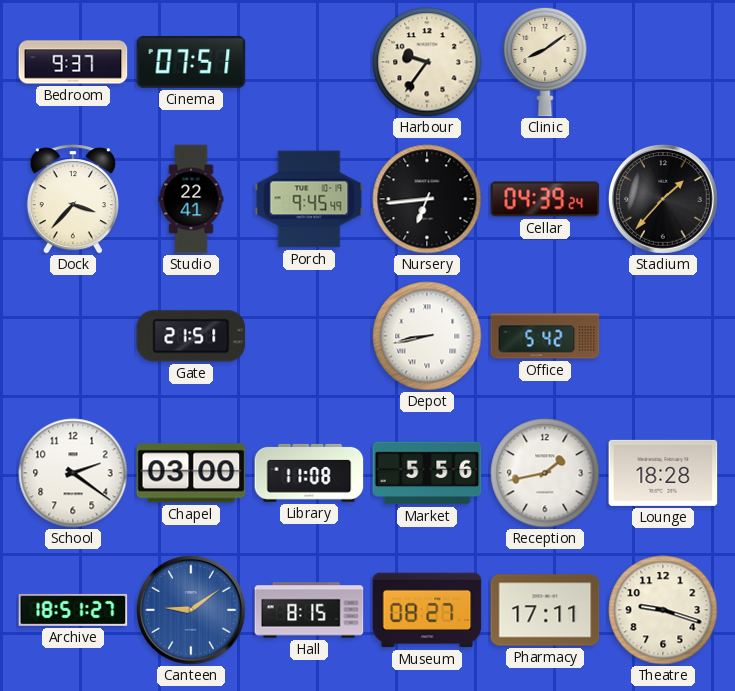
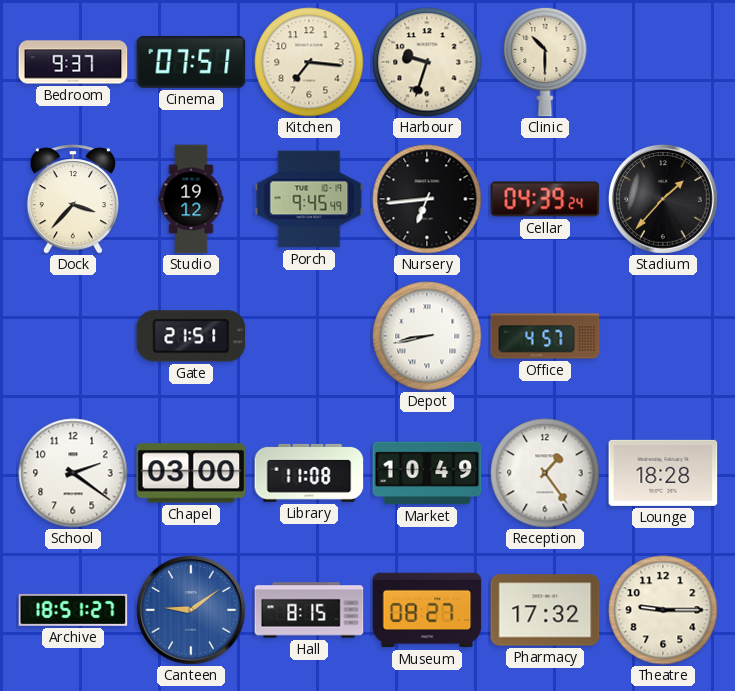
Kitchen: none -> 7:16
Harbour: 9:36 -> 9:33
Clinic: 8:09 -> 10:30
Studio: 22:41 -> 19:12
Office: 5:42 -> 4:57
Market: 5:56 -> 10:49
Reception: 1:43 -> 1:24
Pharmacy: 17:11 -> 17:32
Theatre: 9:18 -> 9:15
